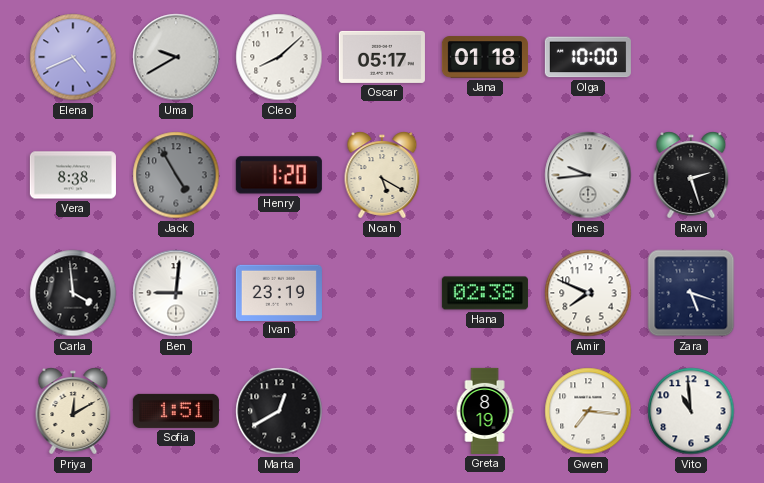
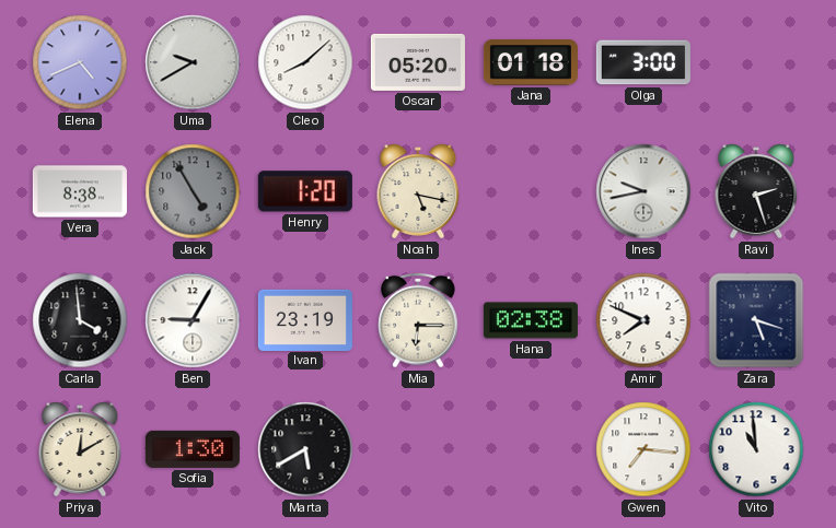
Oscar: 05:17 -> 05:20
Olga: 10:00 -> 3:00
Noah: 5:20 -> 5:17
Ines: 9:44 -> 9:43
Ben: 9:01 -> 9:05
Mia: none -> 6:15
Sofia: 1:51 -> 1:30
Marta: 12:40 -> 5:40
Greta: 8:19 -> none
